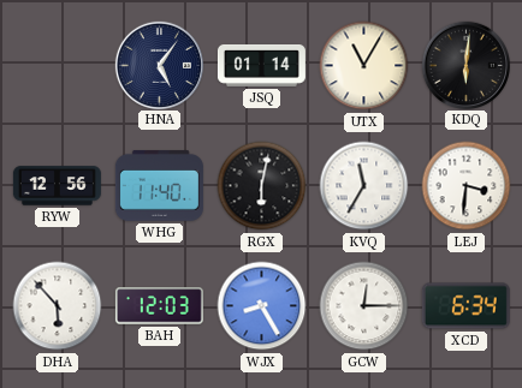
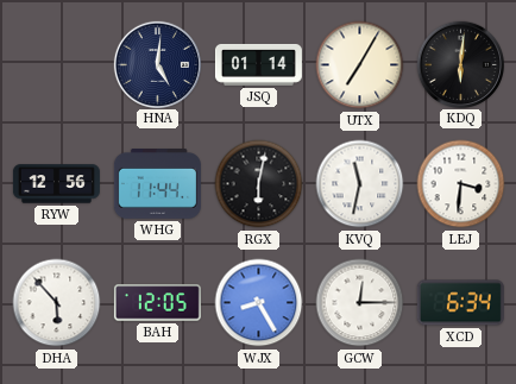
HNA: 5:06 -> 5:01
UTX: 11:05 -> 7:05
WHG: 11:40 -> 11:44
KVQ: 11:35 -> 11:32
BAH: 12:03 -> 12:05
